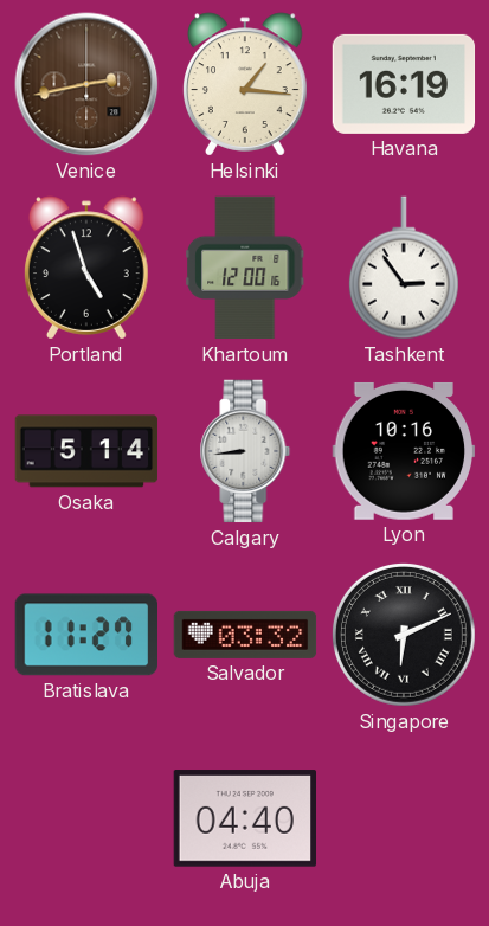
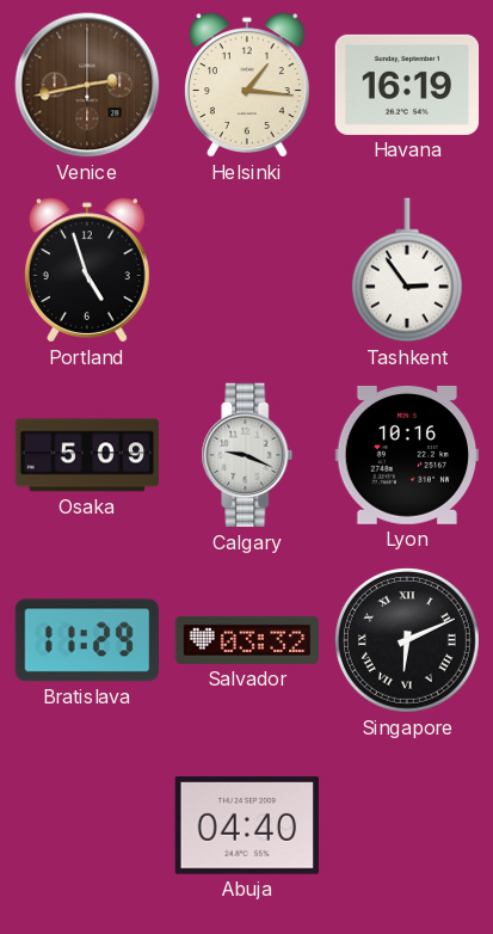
Khartoum: 12:00 -> none
Osaka: 5:14 -> 5:09
Calgary: 8:44 -> 9:19
Bratislava: 11:27 -> 11:29
